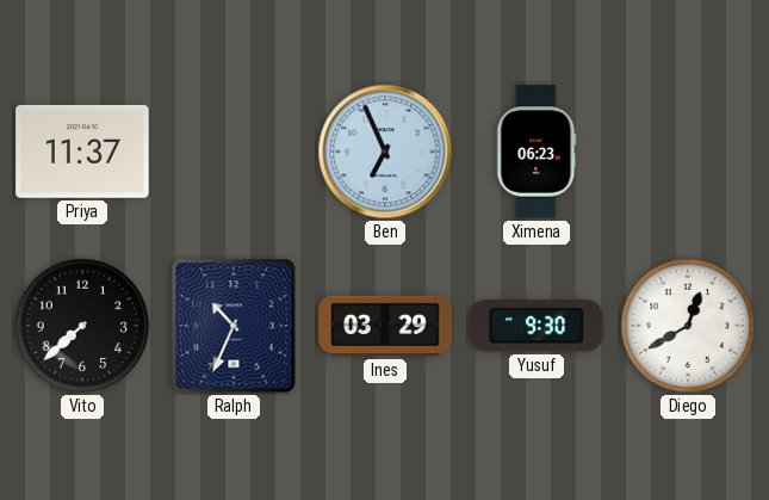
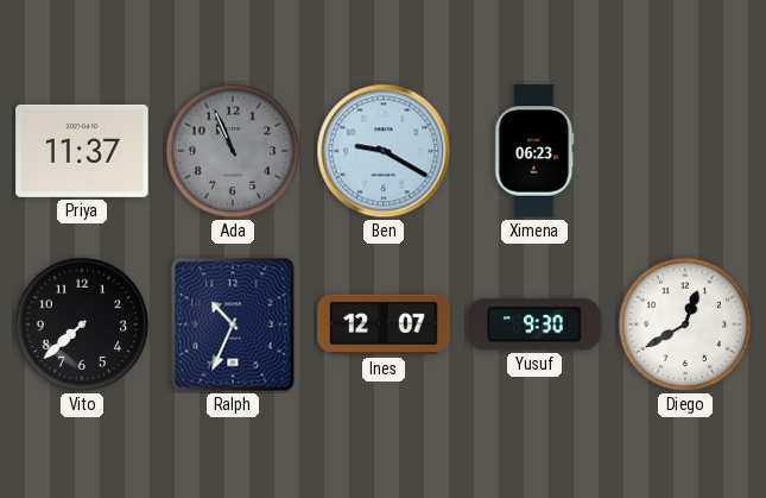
Ada: none -> 10:56
Ben: 6:56 -> 9:20
Ines: 03:29 -> 12:07
